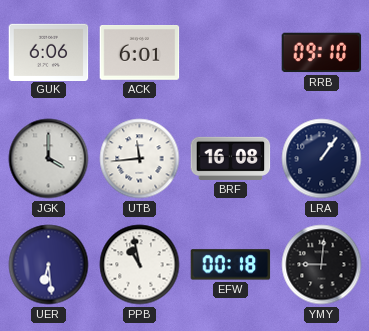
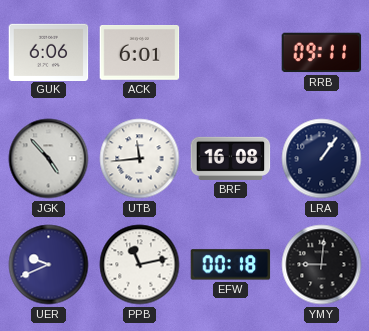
RRB: 09:10 -> 09:11
JGK: 4:00 -> 4:53
UER: 6:29 -> 9:41
PPB: 10:58 -> 11:13
